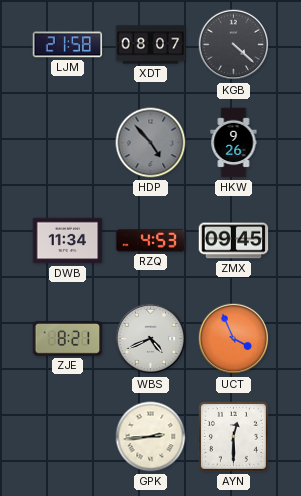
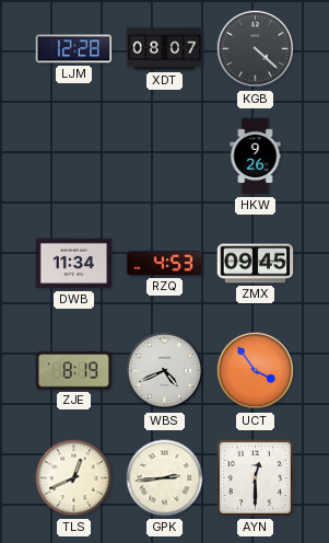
LJM: 21:58 -> 12:28
HDP: 4:53 -> none
ZJE: 8:21 -> 8:19
UCT: 3:56 -> 3:54
TLS: none -> 12:41
